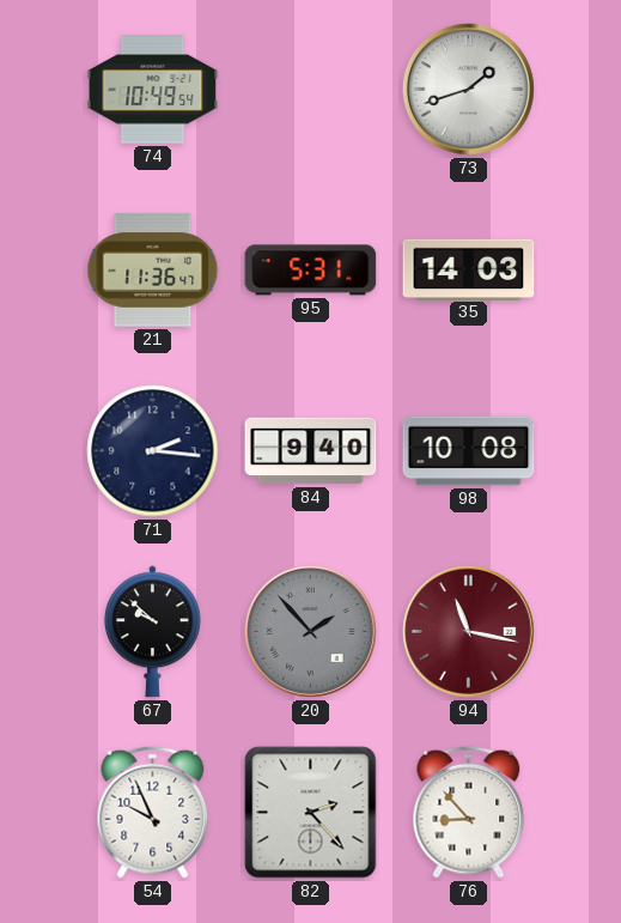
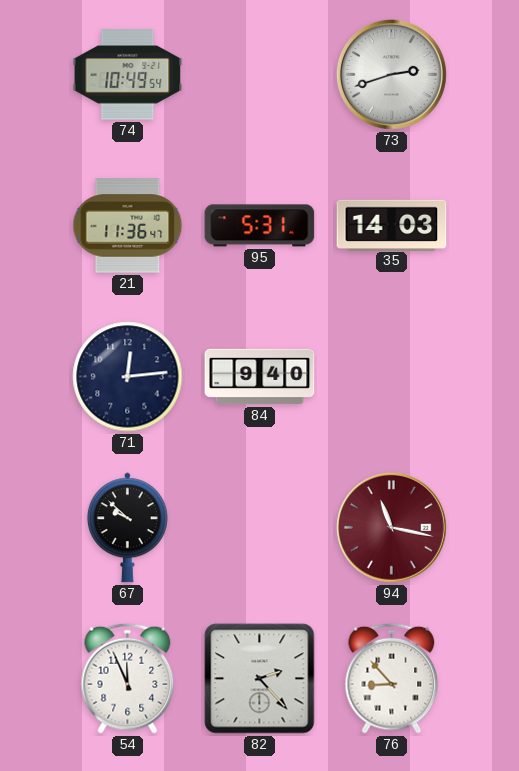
73: 1:42 -> 2:42
71: 2:16 -> 12:14
98: 10:08 -> none
20: 1:53 -> none
54: 9:56 -> 11:56
